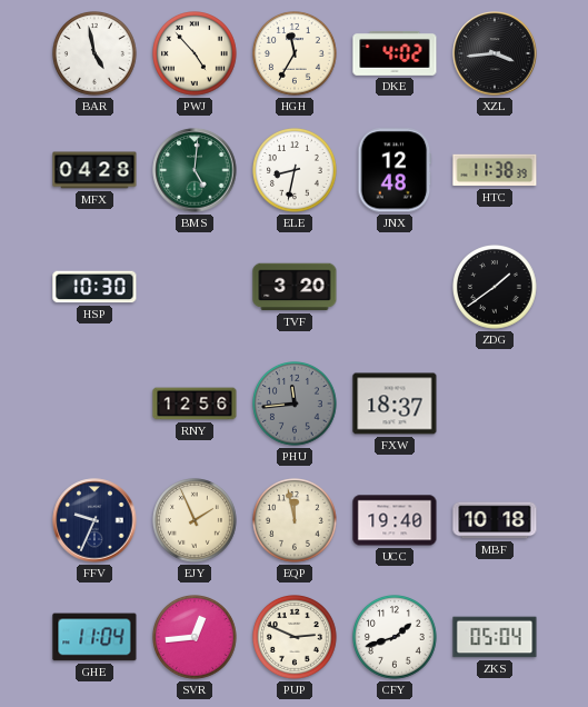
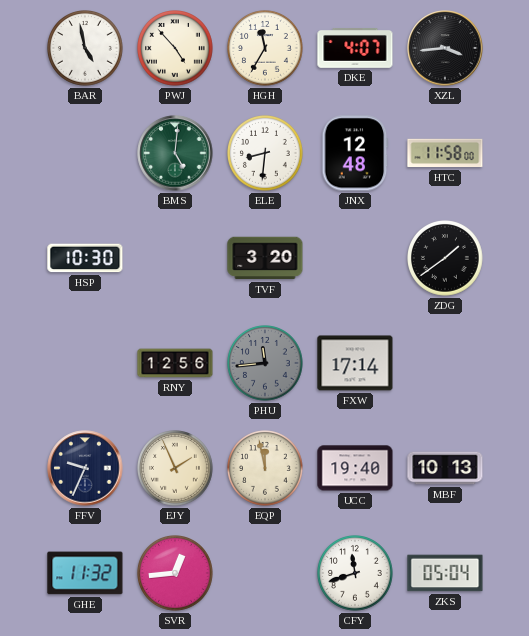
DKE: 4:02 -> 4:07
MFX: 04:28 -> none
ELE: 8:32 -> 8:31
HTC: 11:38 -> 11:58
FXW: 18:37 -> 17:14
MBF: 10:18 -> 10:13
GHE: 11:04 -> 11:32
PUP: 2:49 -> none
CFY: 1:42 -> 11:42
